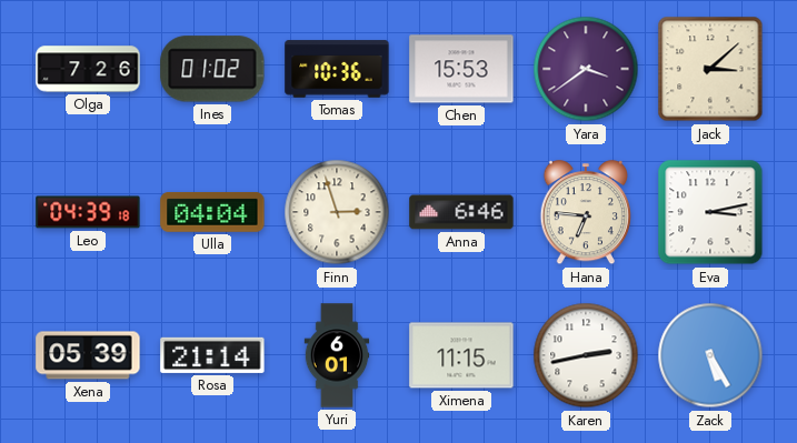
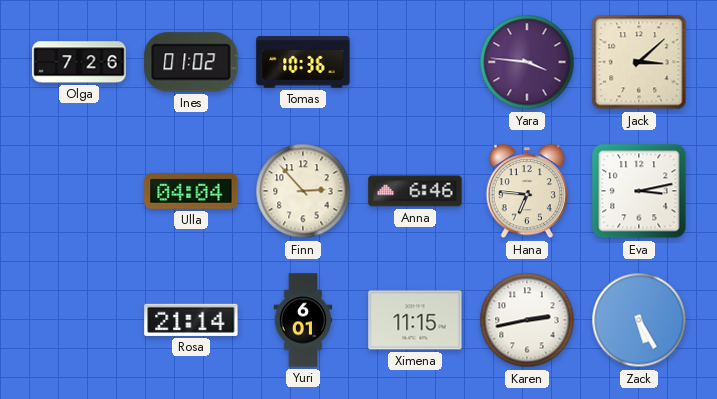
Chen: 15:53 -> none
Yara: 3:39 -> 3:46
Leo: 04:39 -> none
Finn: 2:57 -> 2:53
Xena: 05:39 -> none
